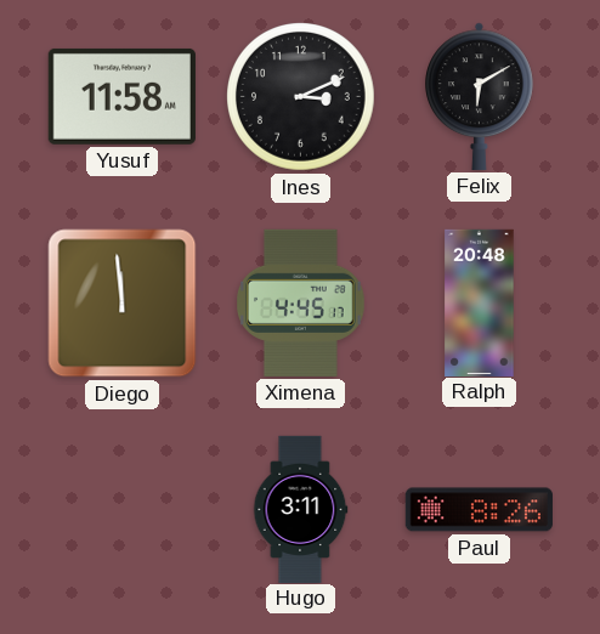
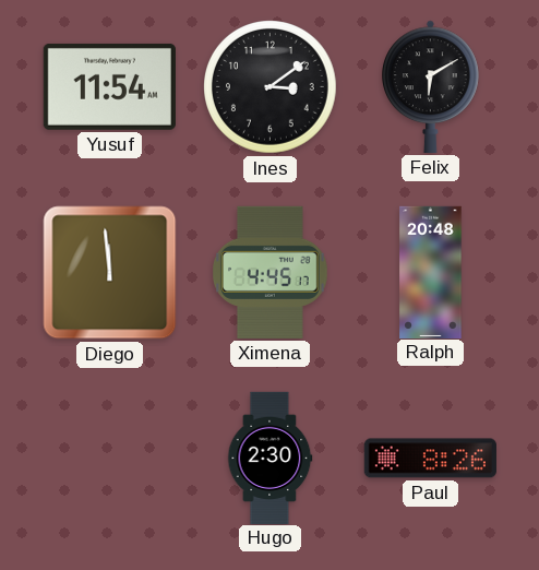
Yusuf: 11:58 -> 11:54
Ines: 3:11 -> 3:09
Hugo: 3:11 -> 2:30
